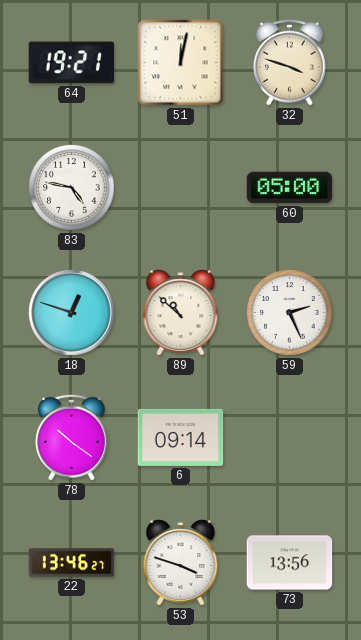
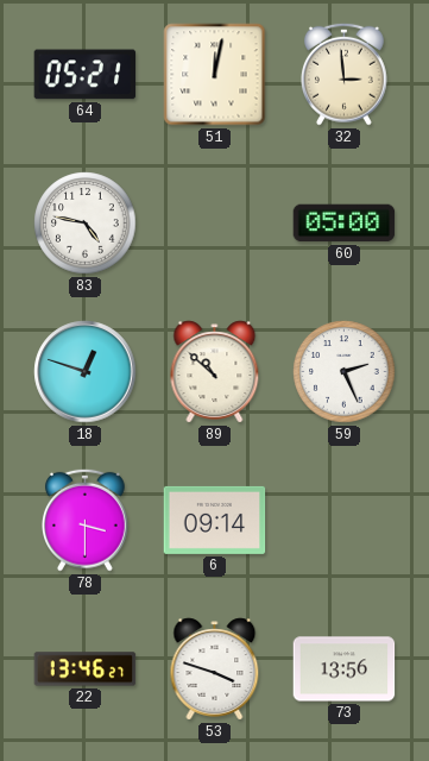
64: 19:21 -> 05:21
32: 3:48 -> 2:59
78: 10:21 -> 3:30
